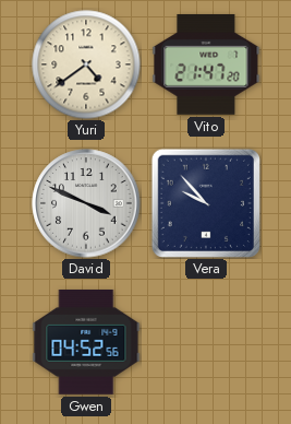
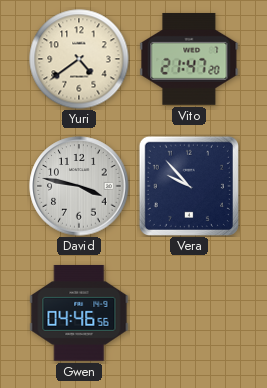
David: 3:49 -> 3:47
Gwen: 04:52 -> 04:46
